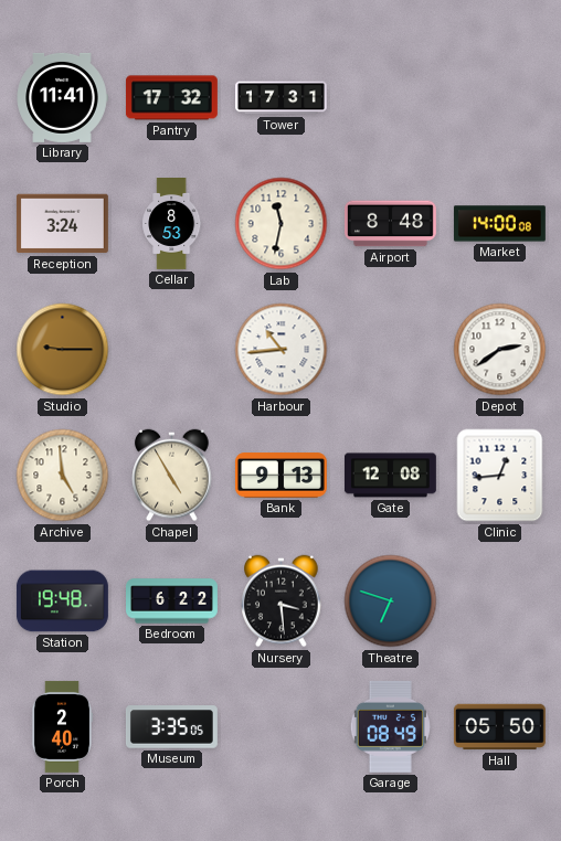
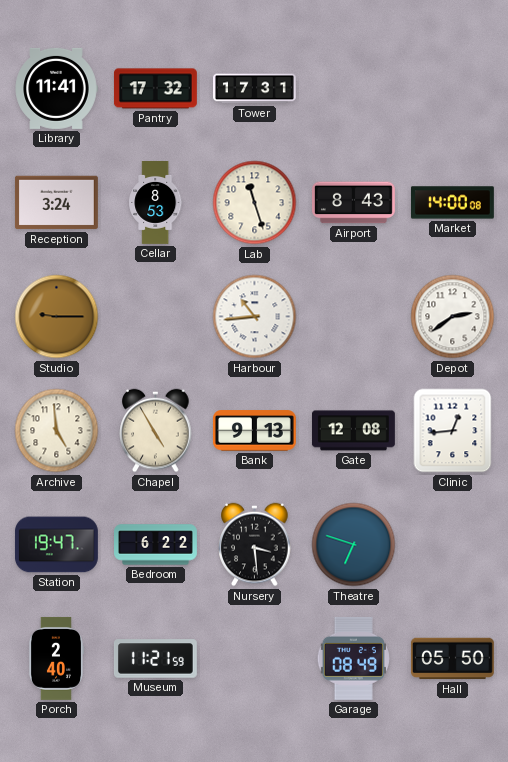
Lab: 11:32 -> 11:27
Airport: 8:48 -> 8:43
Station: 19:48 -> 19:47
Museum: 3:35 -> 11:21
